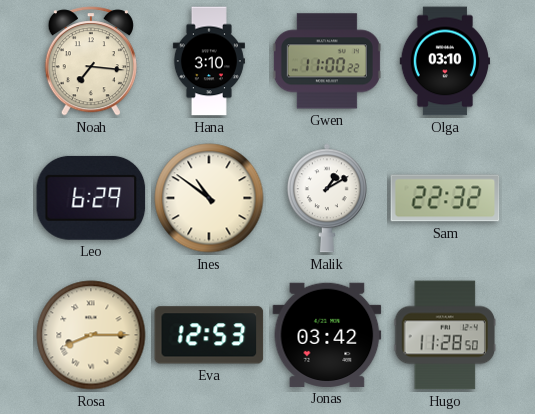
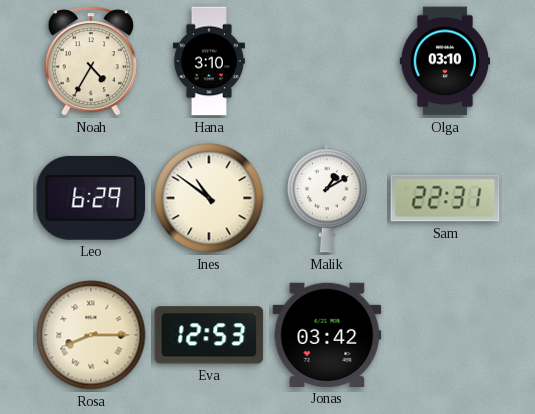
Noah: 7:16 -> 4:35
Gwen: 11:00 -> none
Sam: 22:32 -> 22:31
Hugo: 11:28 -> none
